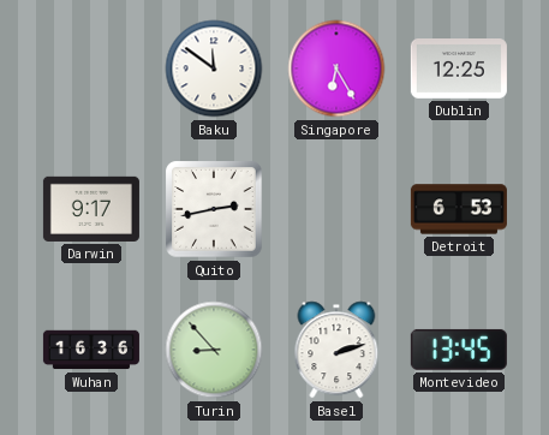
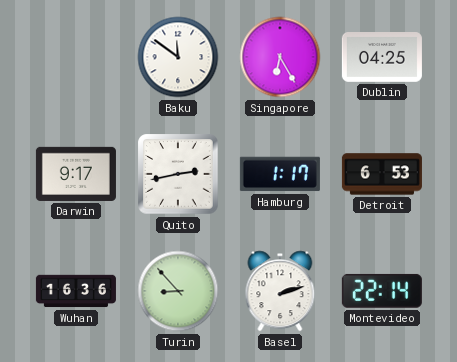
Dublin: 12:25 -> 04:25
Hamburg: none -> 1:17
Montevideo: 13:45 -> 22:14
